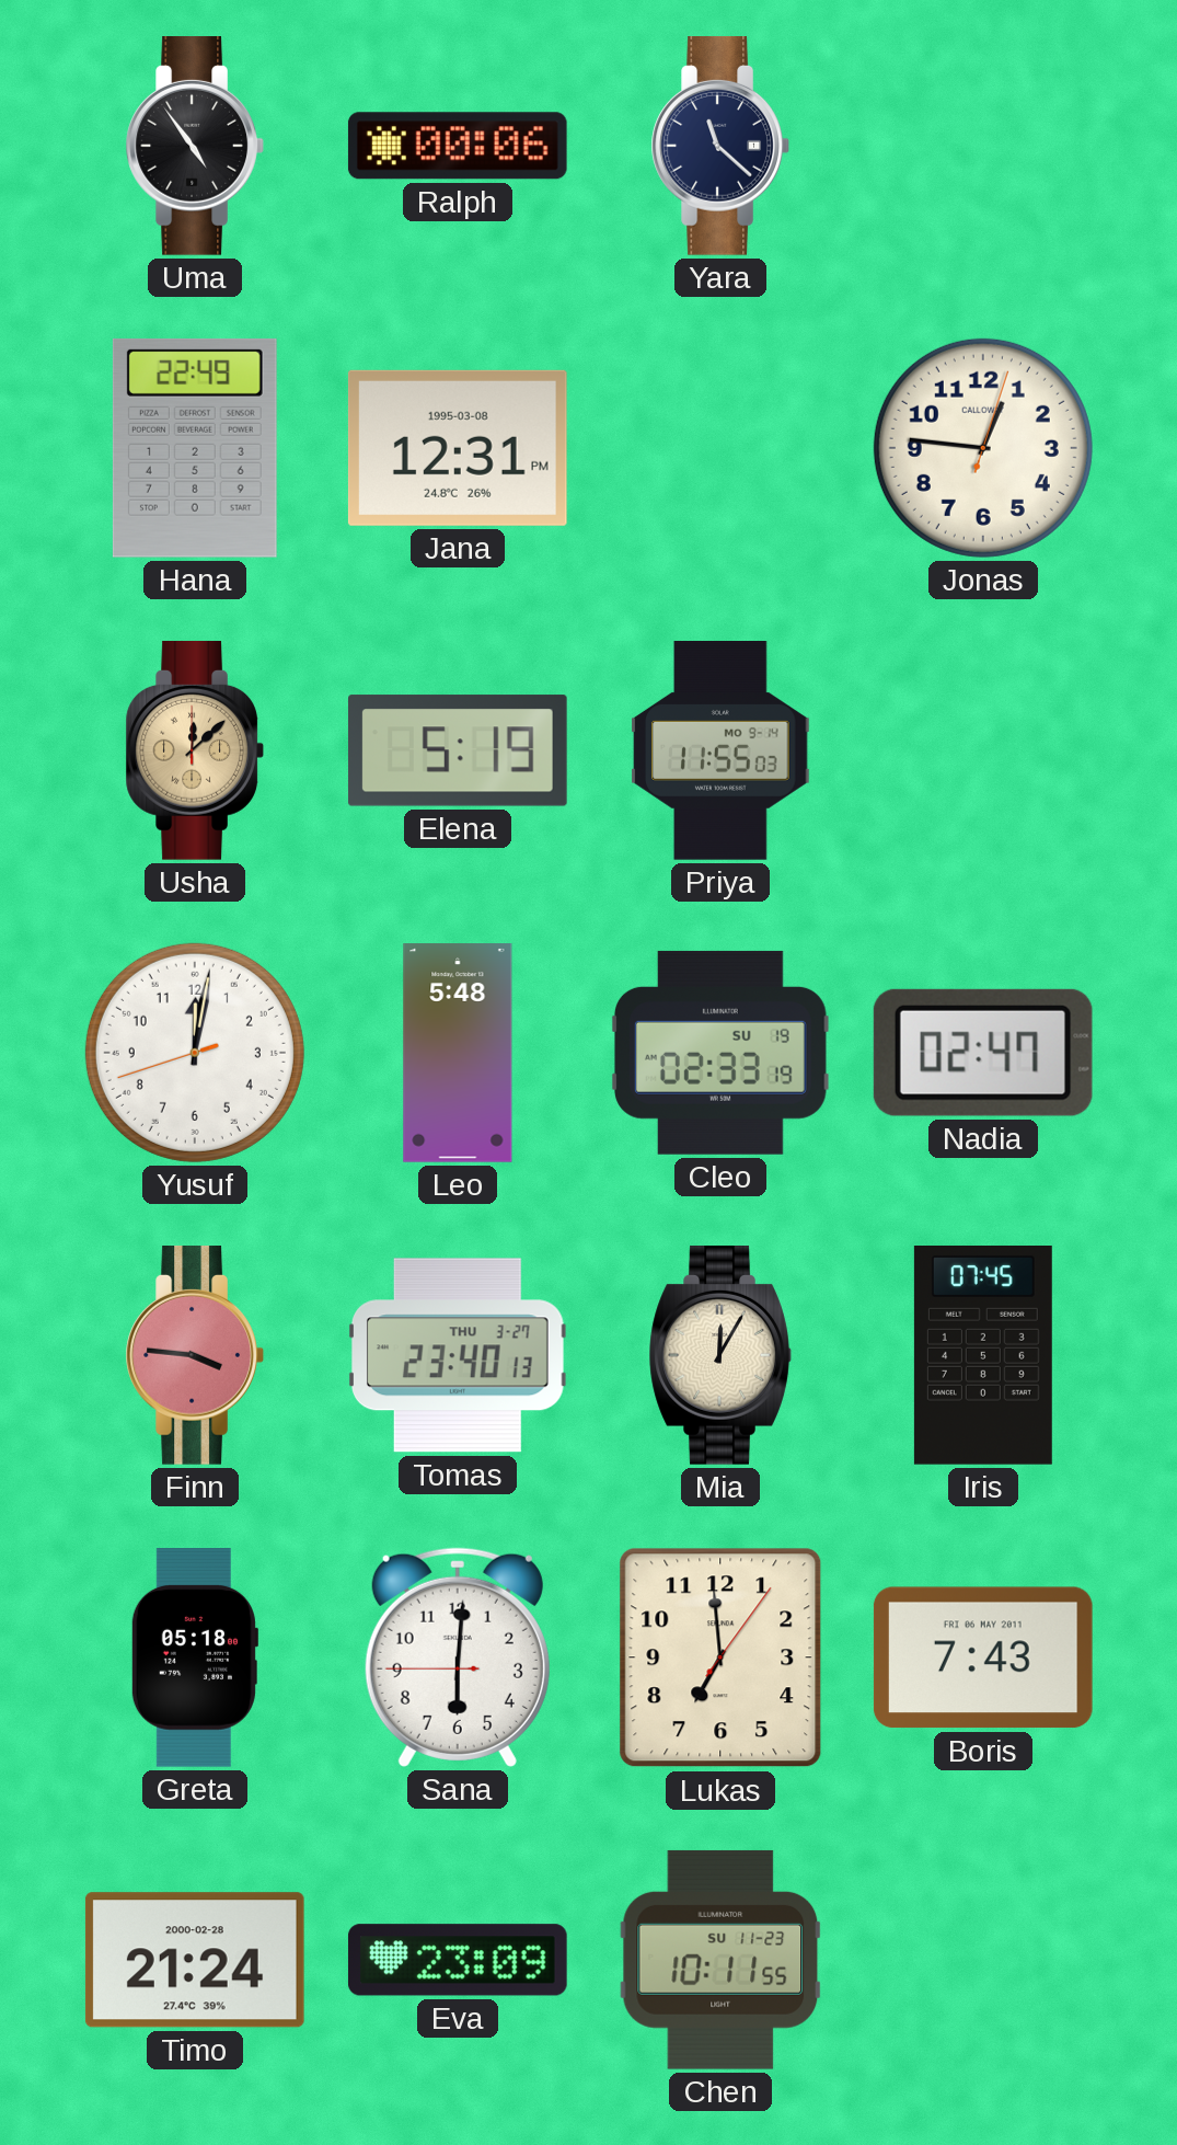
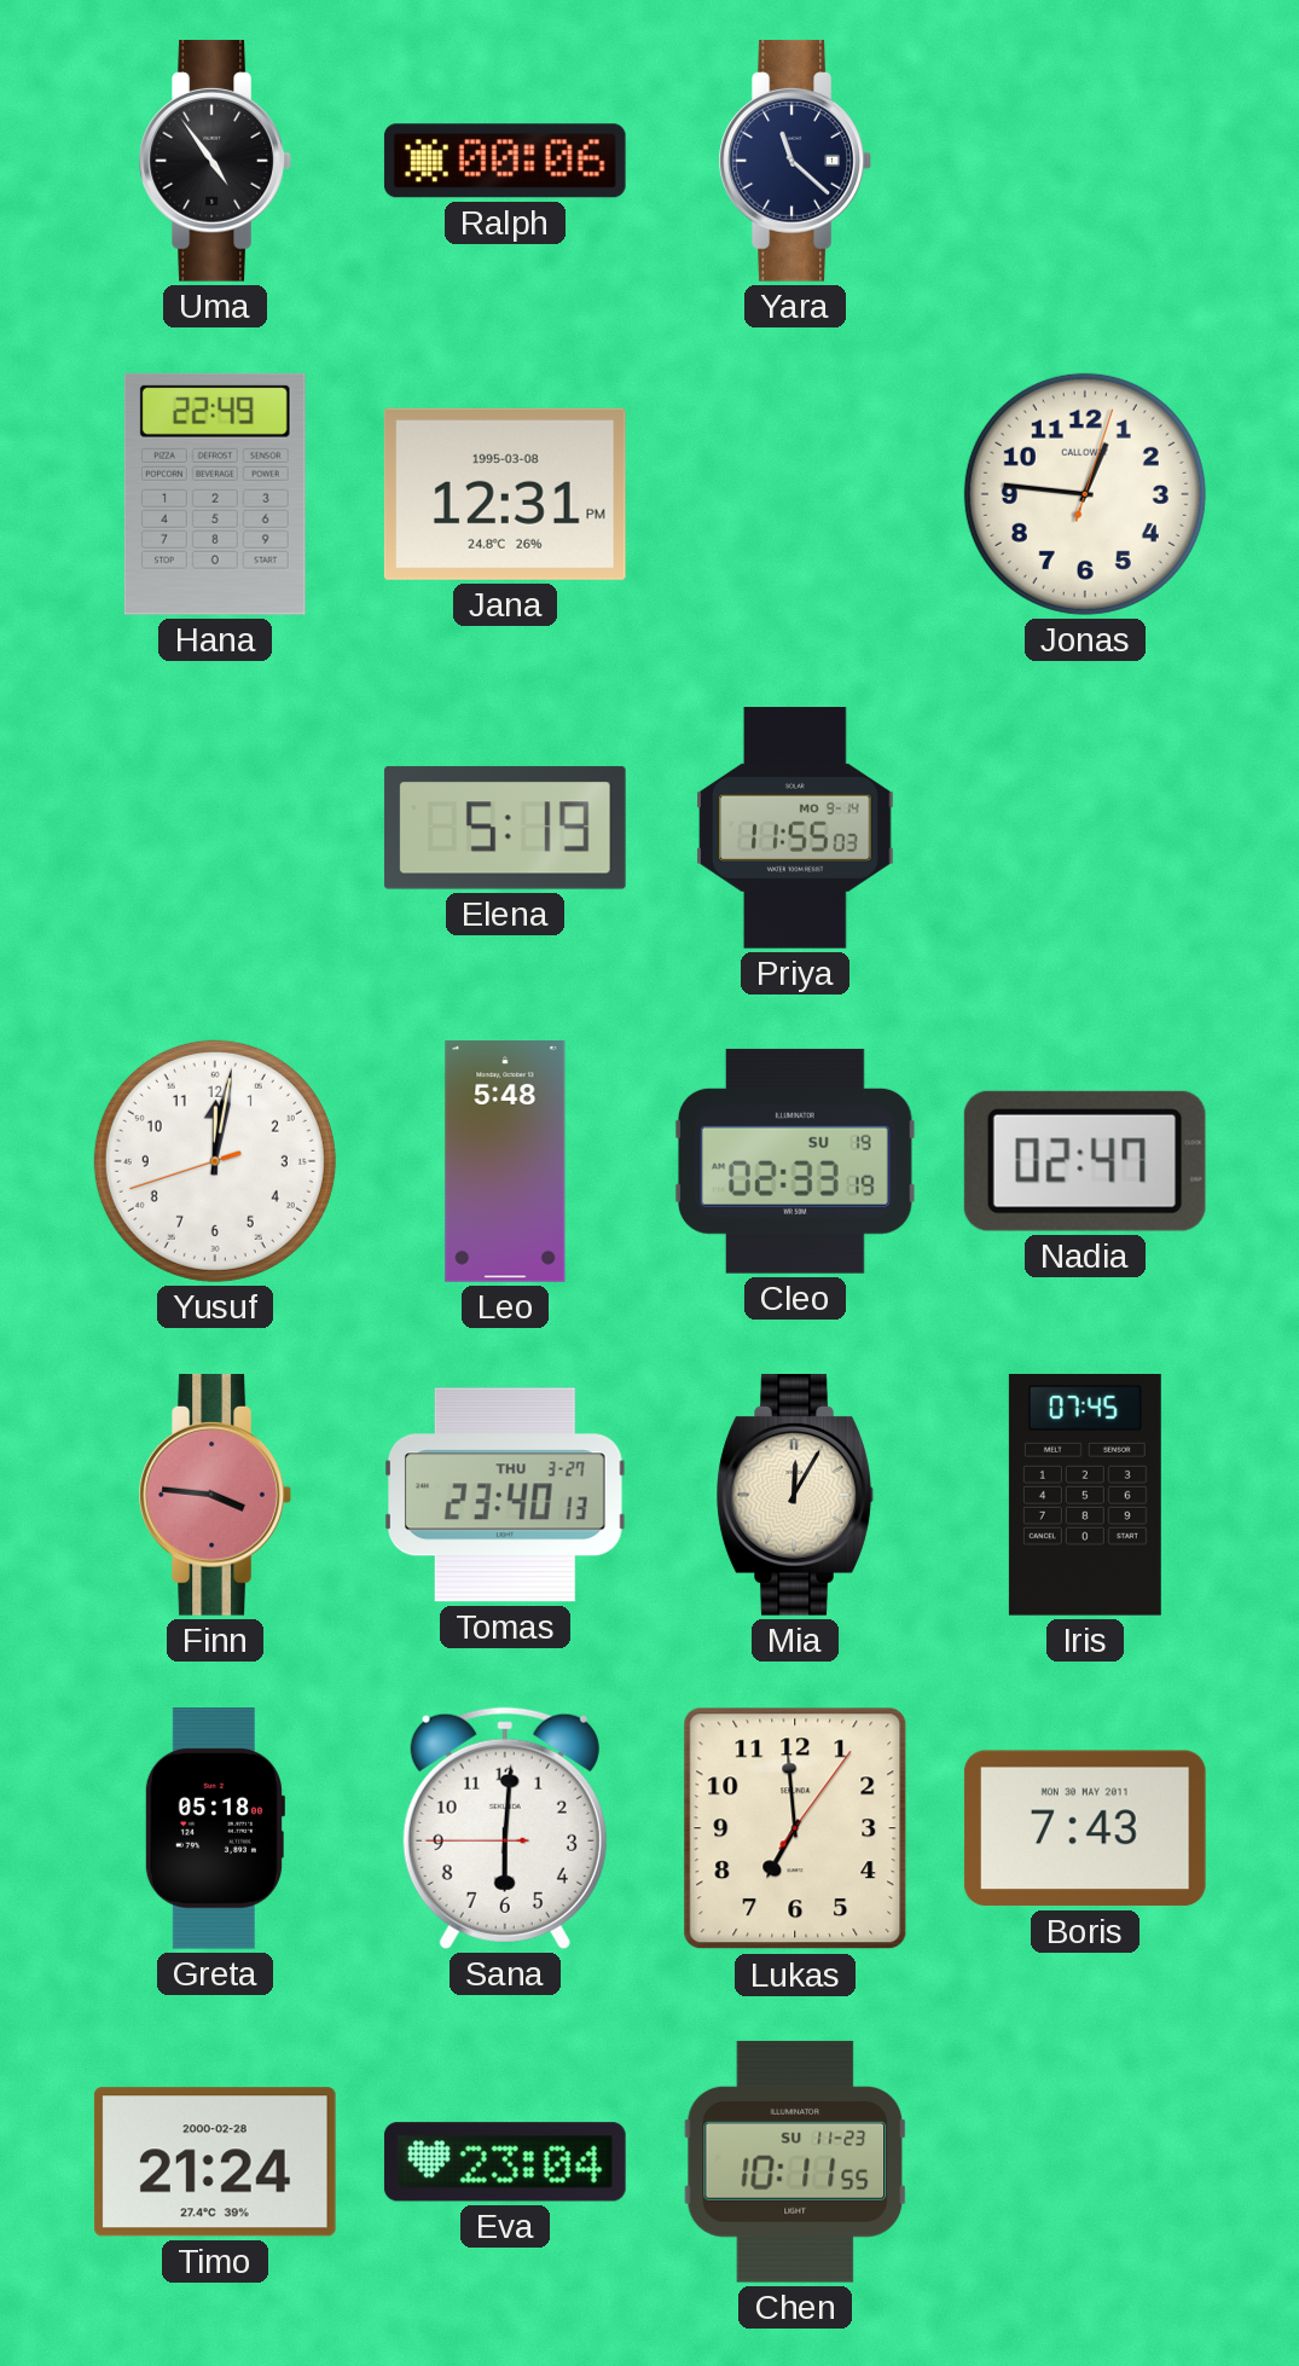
Usha: 12:08 -> none
Boris date: FRI 06 MAY 2011 -> MON 30 MAY 2011
Eva: 23:09 -> 23:04
